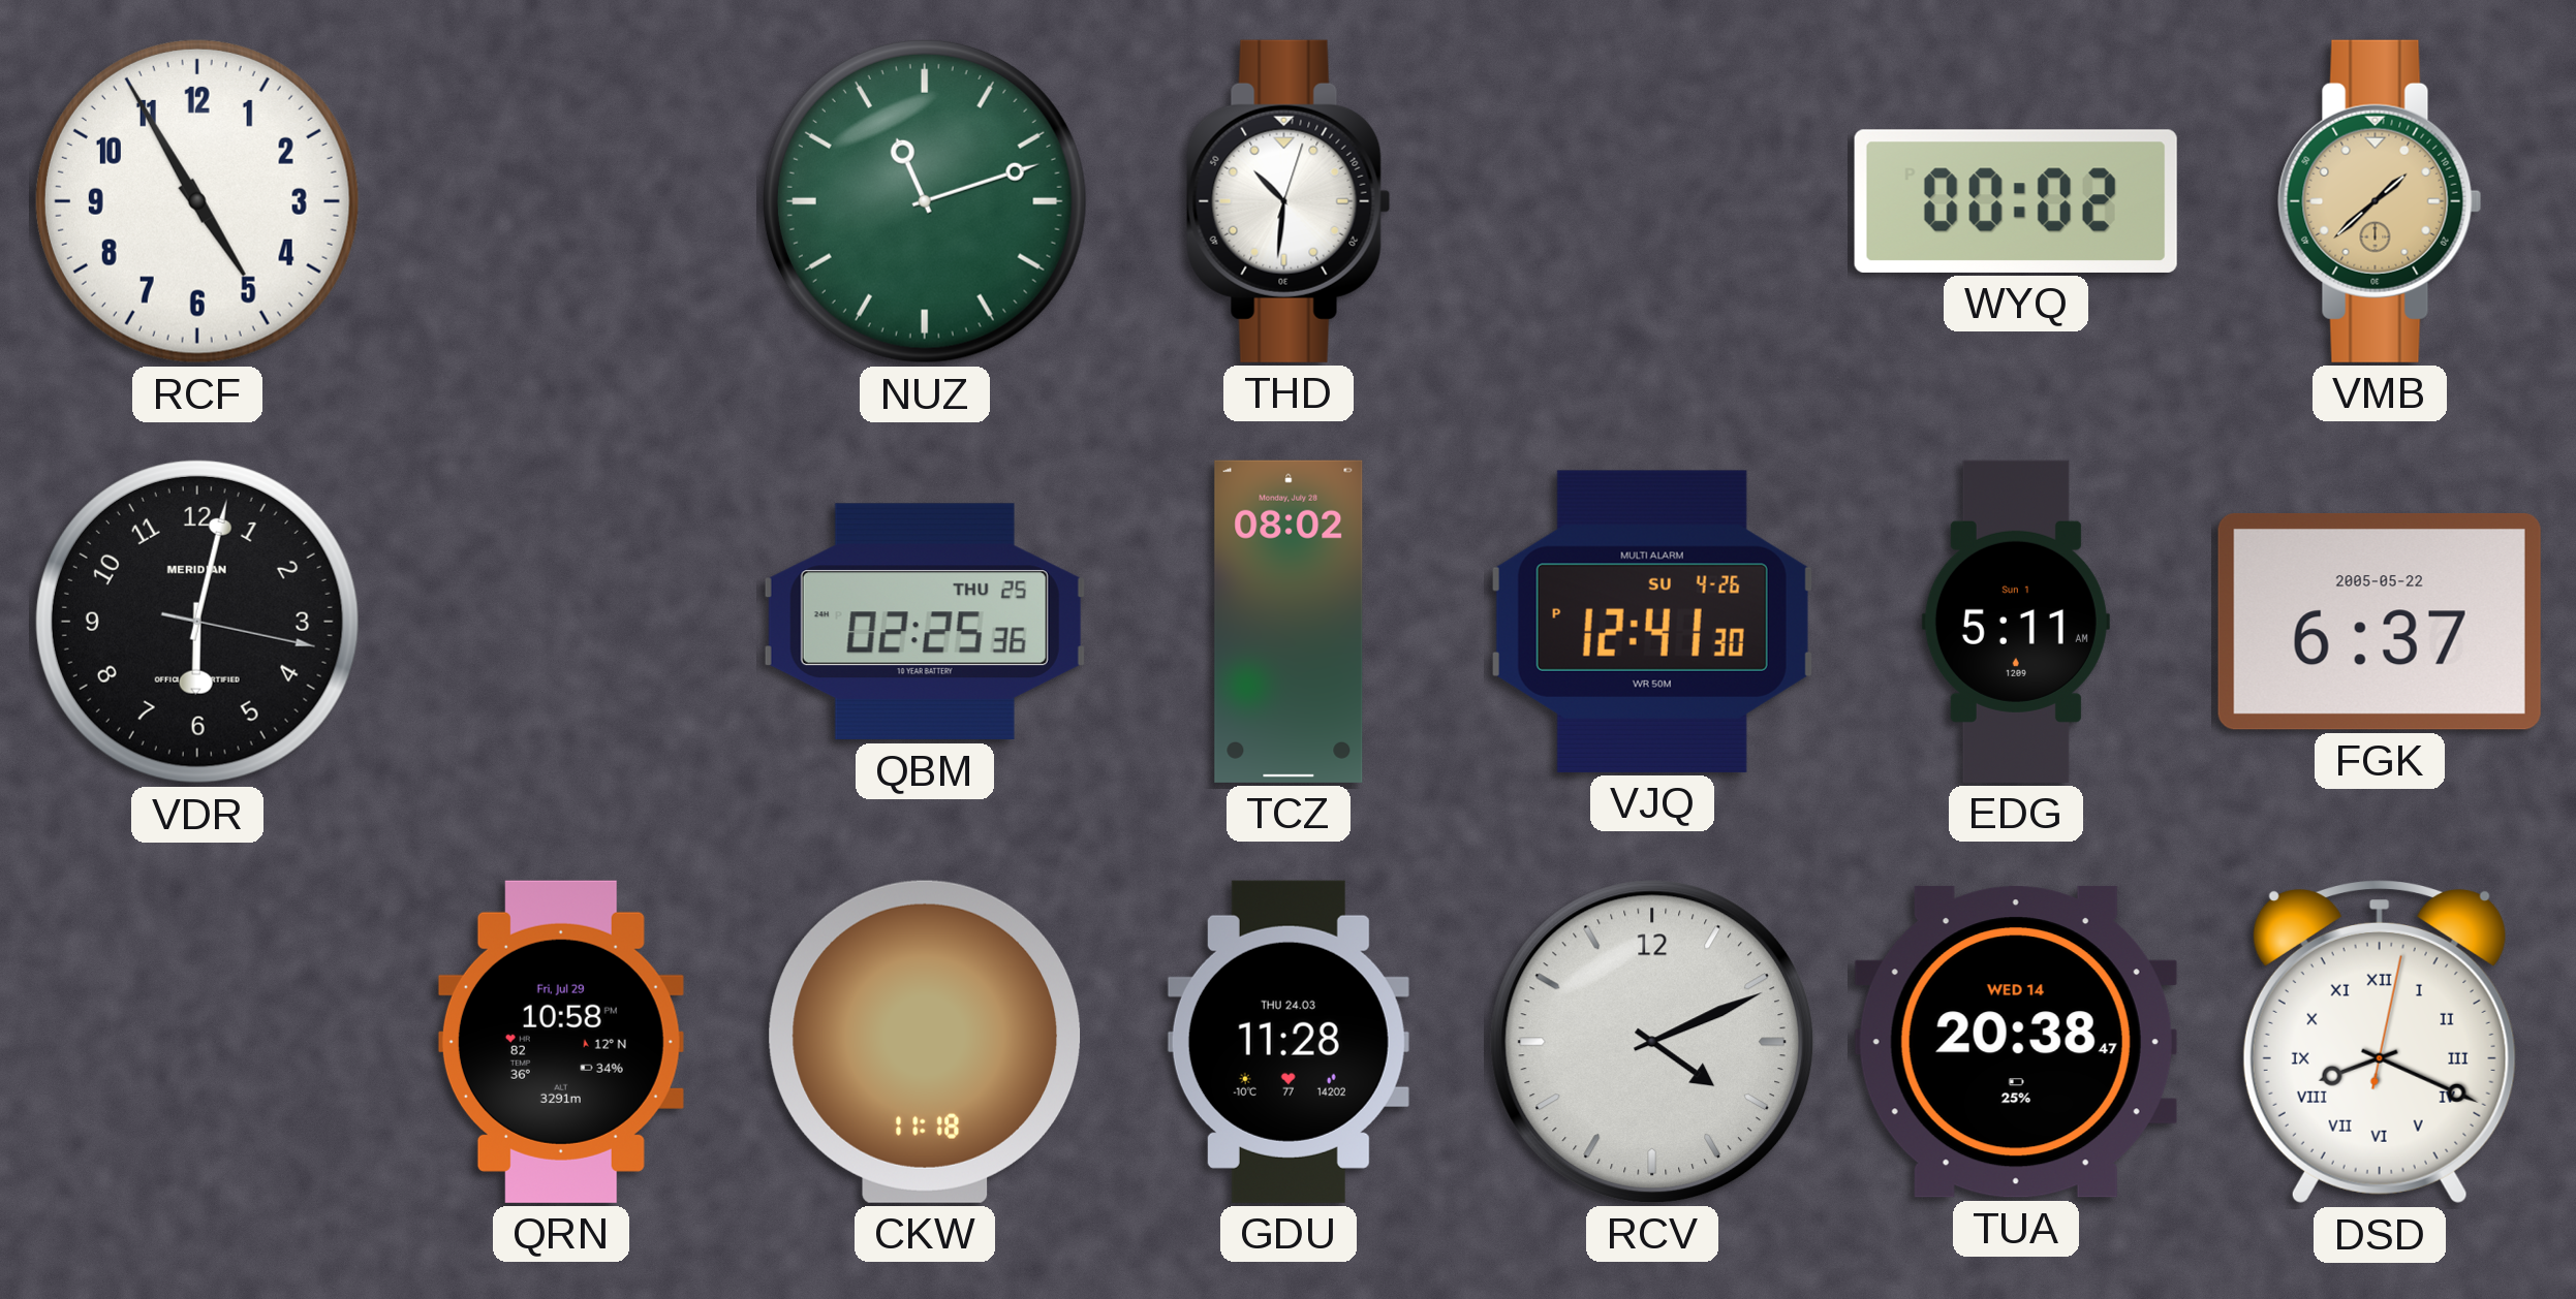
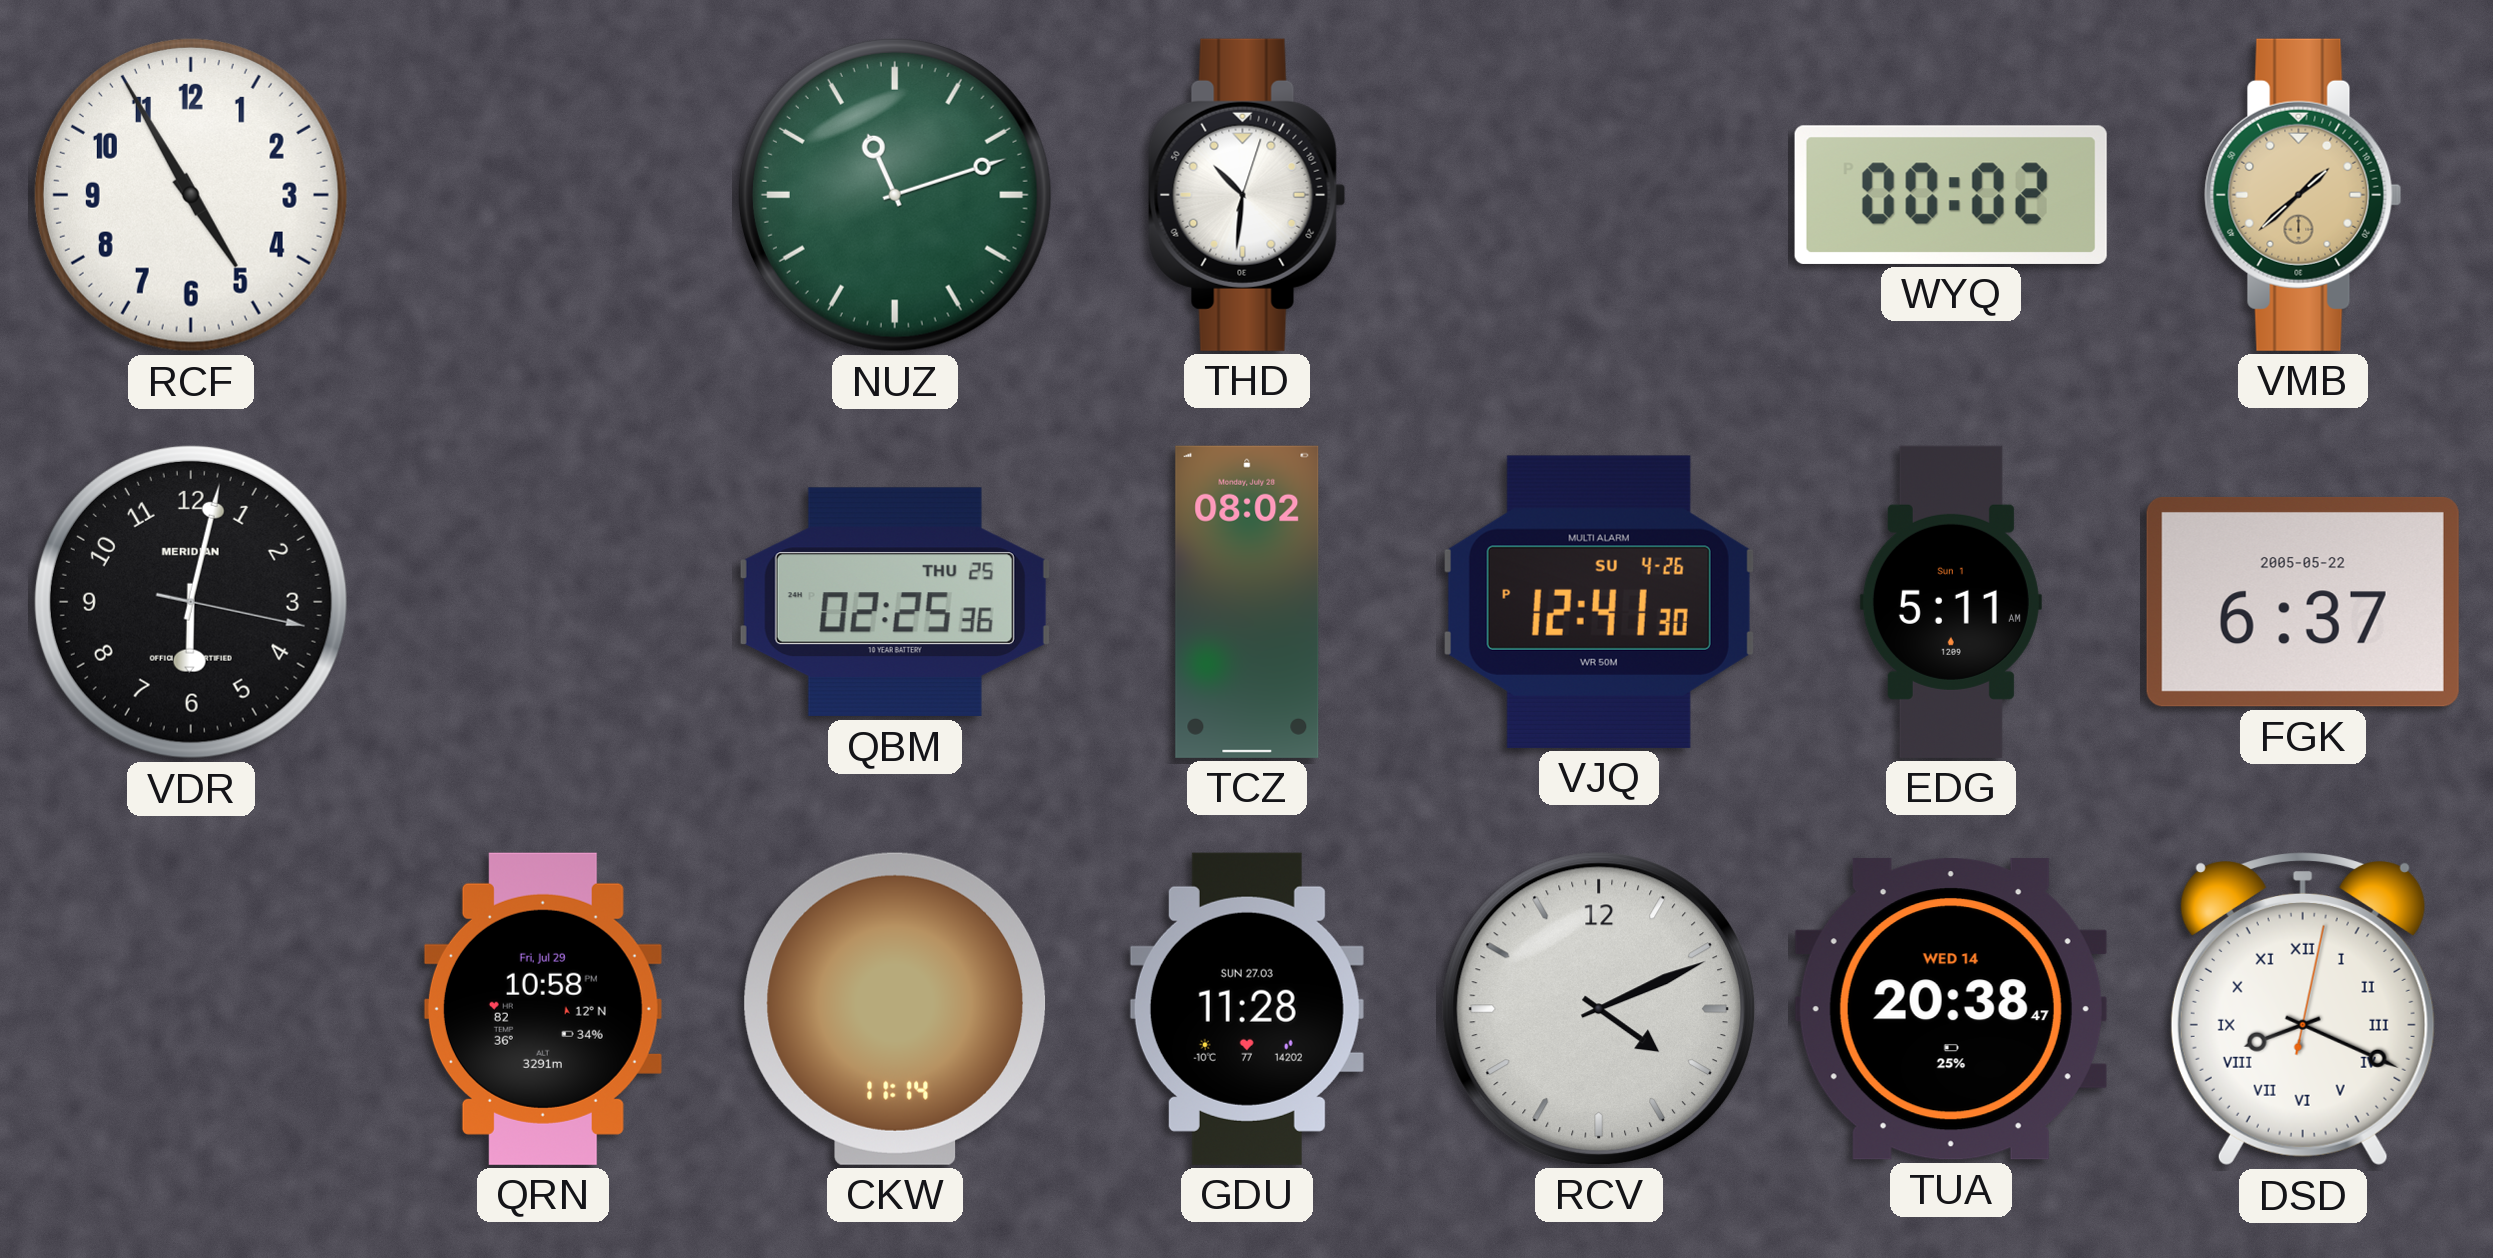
CKW: 11:18 -> 11:14
GDU date: THU 24.03 -> SUN 27.03
